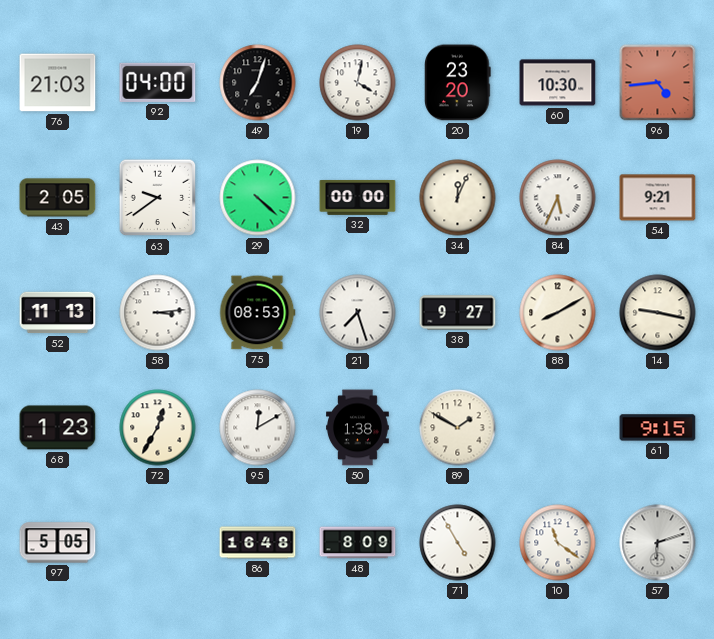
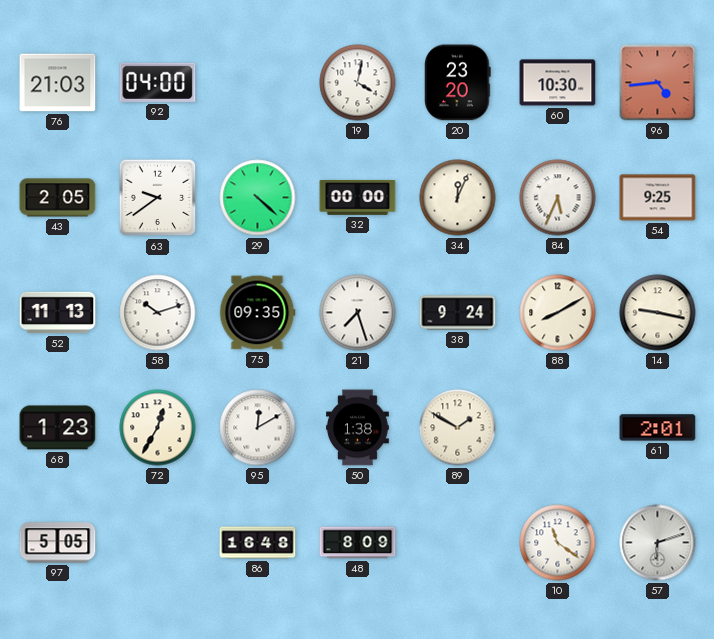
49: 7:03 -> none
54: 9:21 -> 9:25
58: 3:14 -> 10:12
75: 08:53 -> 09:35
38: 9:27 -> 9:24
61: 9:15 -> 2:01
71: 4:55 -> none
